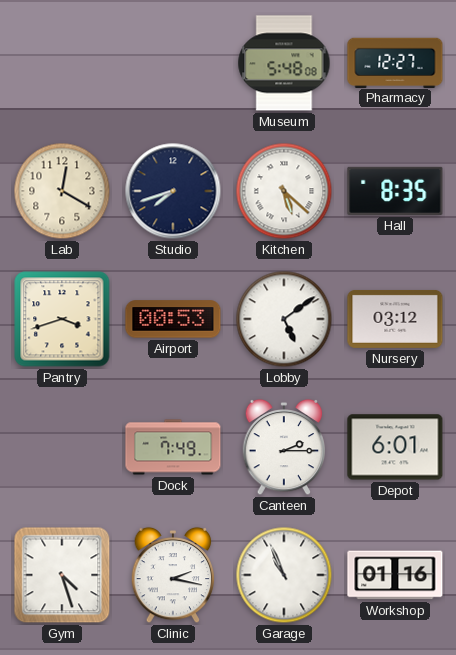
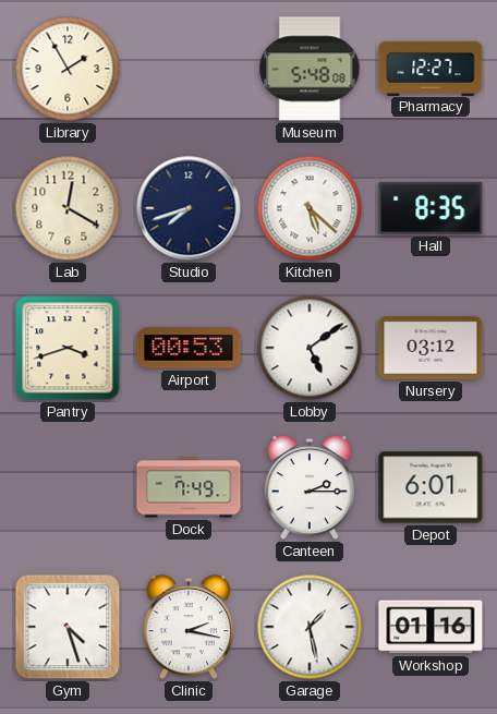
Library: none -> 1:55
Garage: 10:56 -> 1:28
